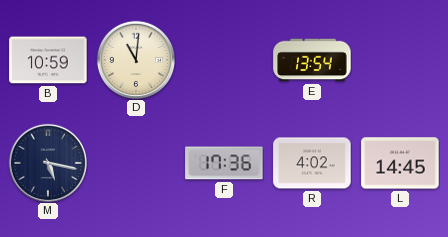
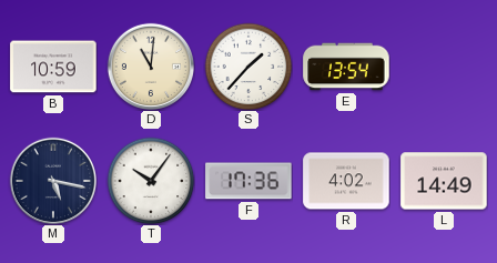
S: none -> 1:37
T: none -> 10:06
L: 14:45 -> 14:49
